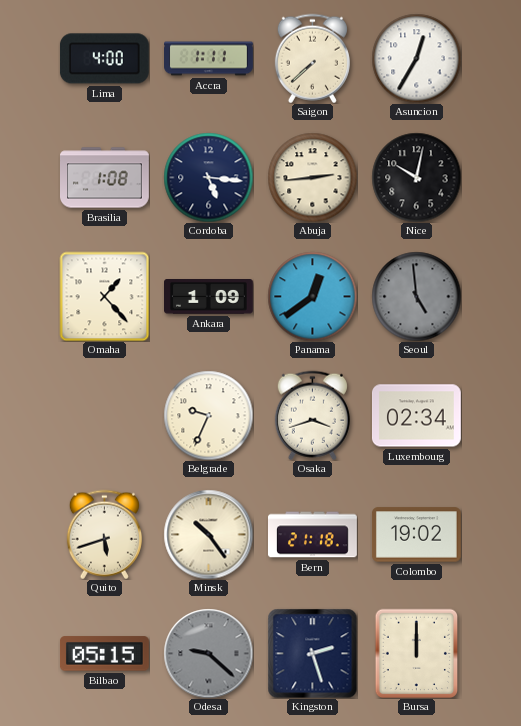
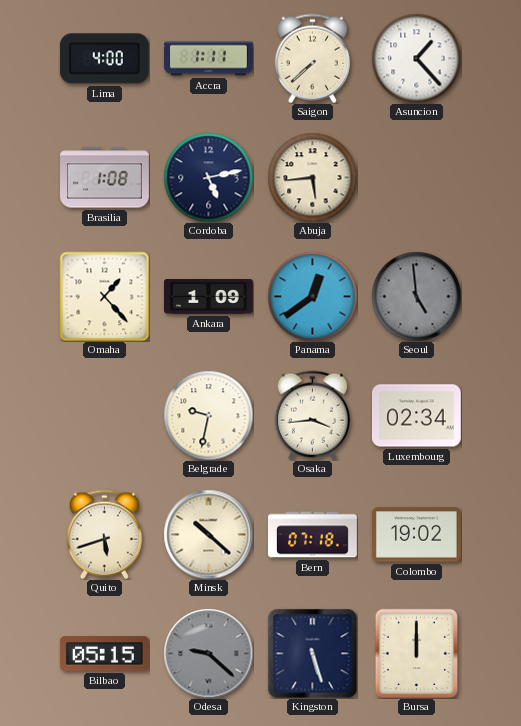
Asuncion: 12:35 -> 1:23
Cordoba: 5:16 -> 5:13
Abuja: 2:44 -> 5:44
Nice: 10:02 -> none
Belgrade: 9:34 -> 9:32
Osaka: 3:42 -> 3:44
Minsk: 10:24 -> 10:22
Bern: 21:18 -> 07:18
Kingston: 2:27 -> 5:27
